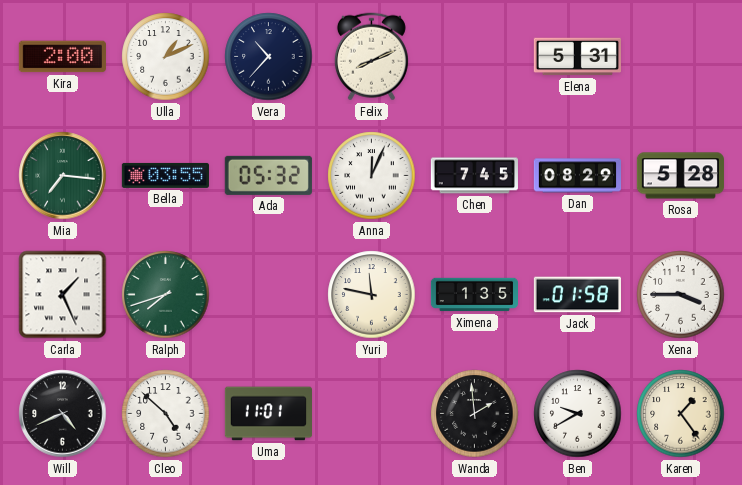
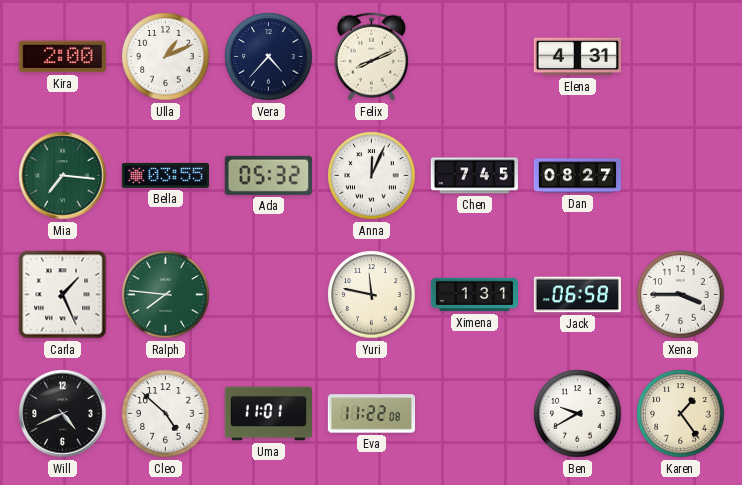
Vera: 10:37 -> 4:37
Elena: 5:31 -> 4:31
Dan: 08:29 -> 08:27
Rosa: 5:28 -> none
Ralph: 7:42 -> 7:46
Ximena: 1:35 -> 1:31
Jack: 01:58 -> 06:58
Eva: none -> 11:22
Wanda: 1:59 -> none
